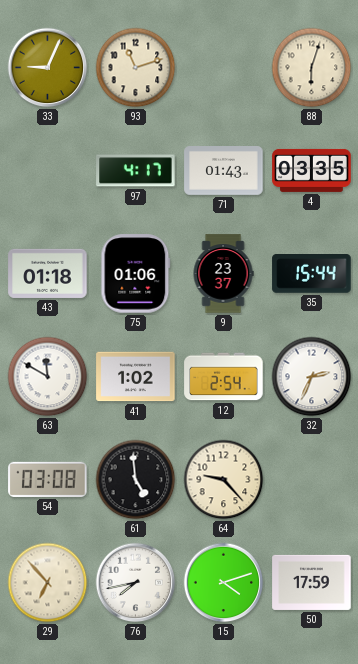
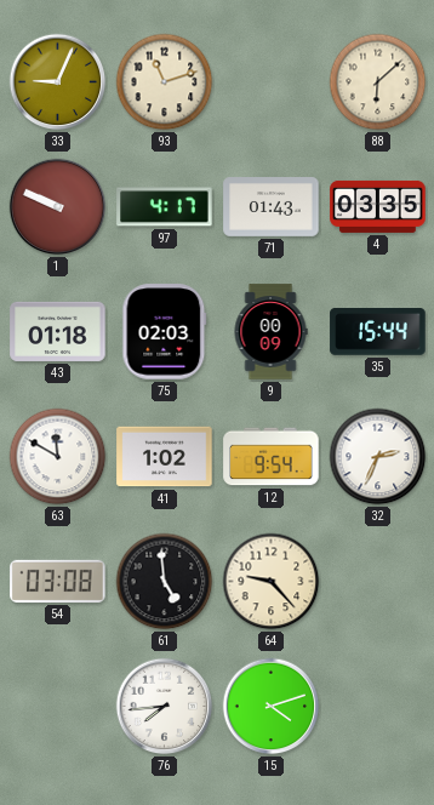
88: 6:03 -> 6:08
1: none -> 9:49
75: 01:06 -> 02:03
9: 23:37 -> 00:09
12: 2:54 -> 9:54
29: 6:53 -> none
76: 7:43 -> 7:44
50: 17:59 -> none
